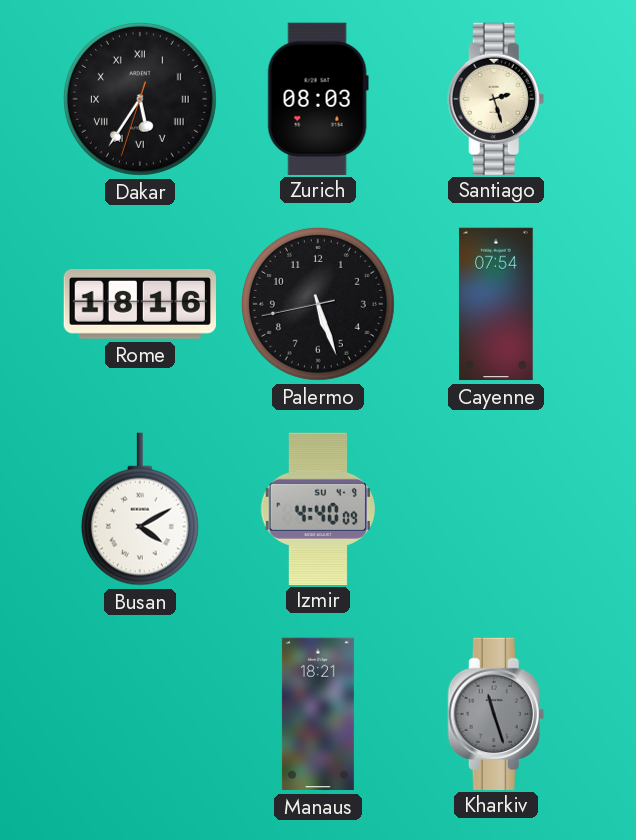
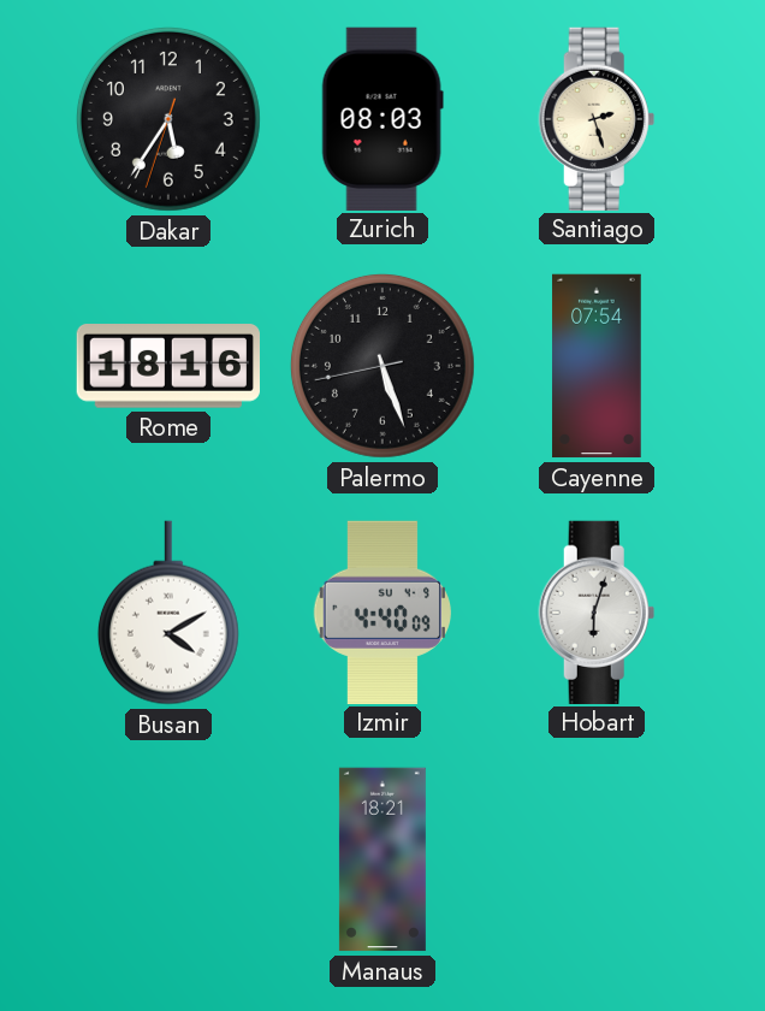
Dakar numerals: Roman -> Arabic
Hobart: none -> 6:03
Kharkiv: 11:27 -> none
